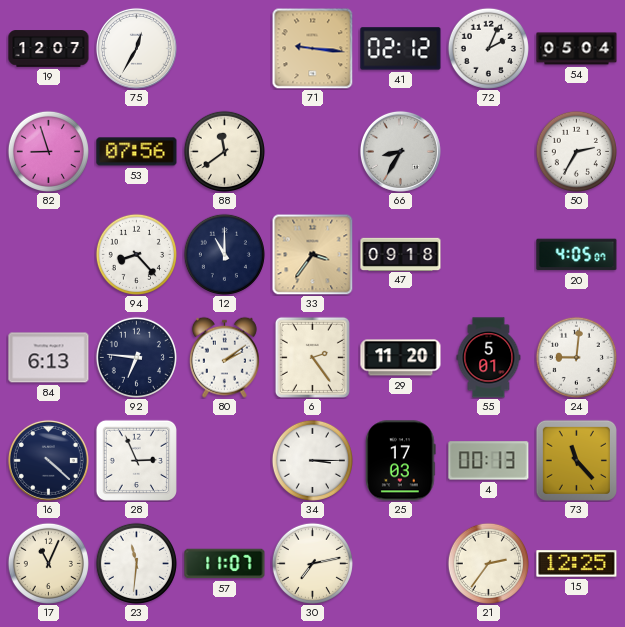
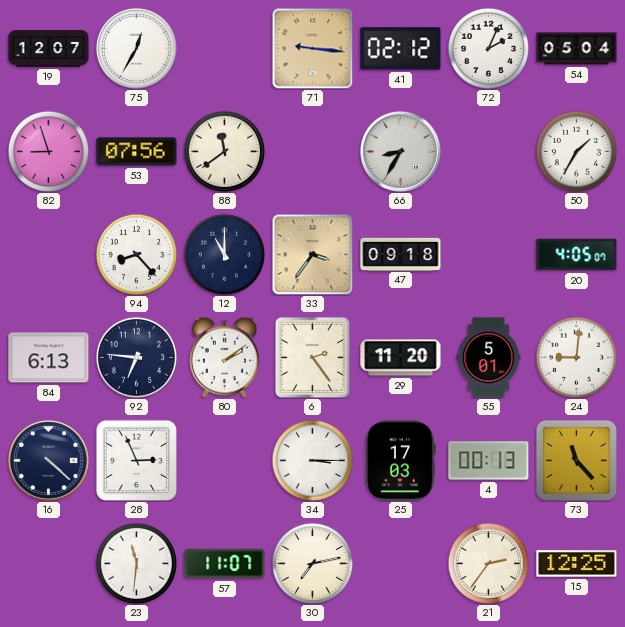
50: 2:35 -> 1:35
17: 11:04 -> none
